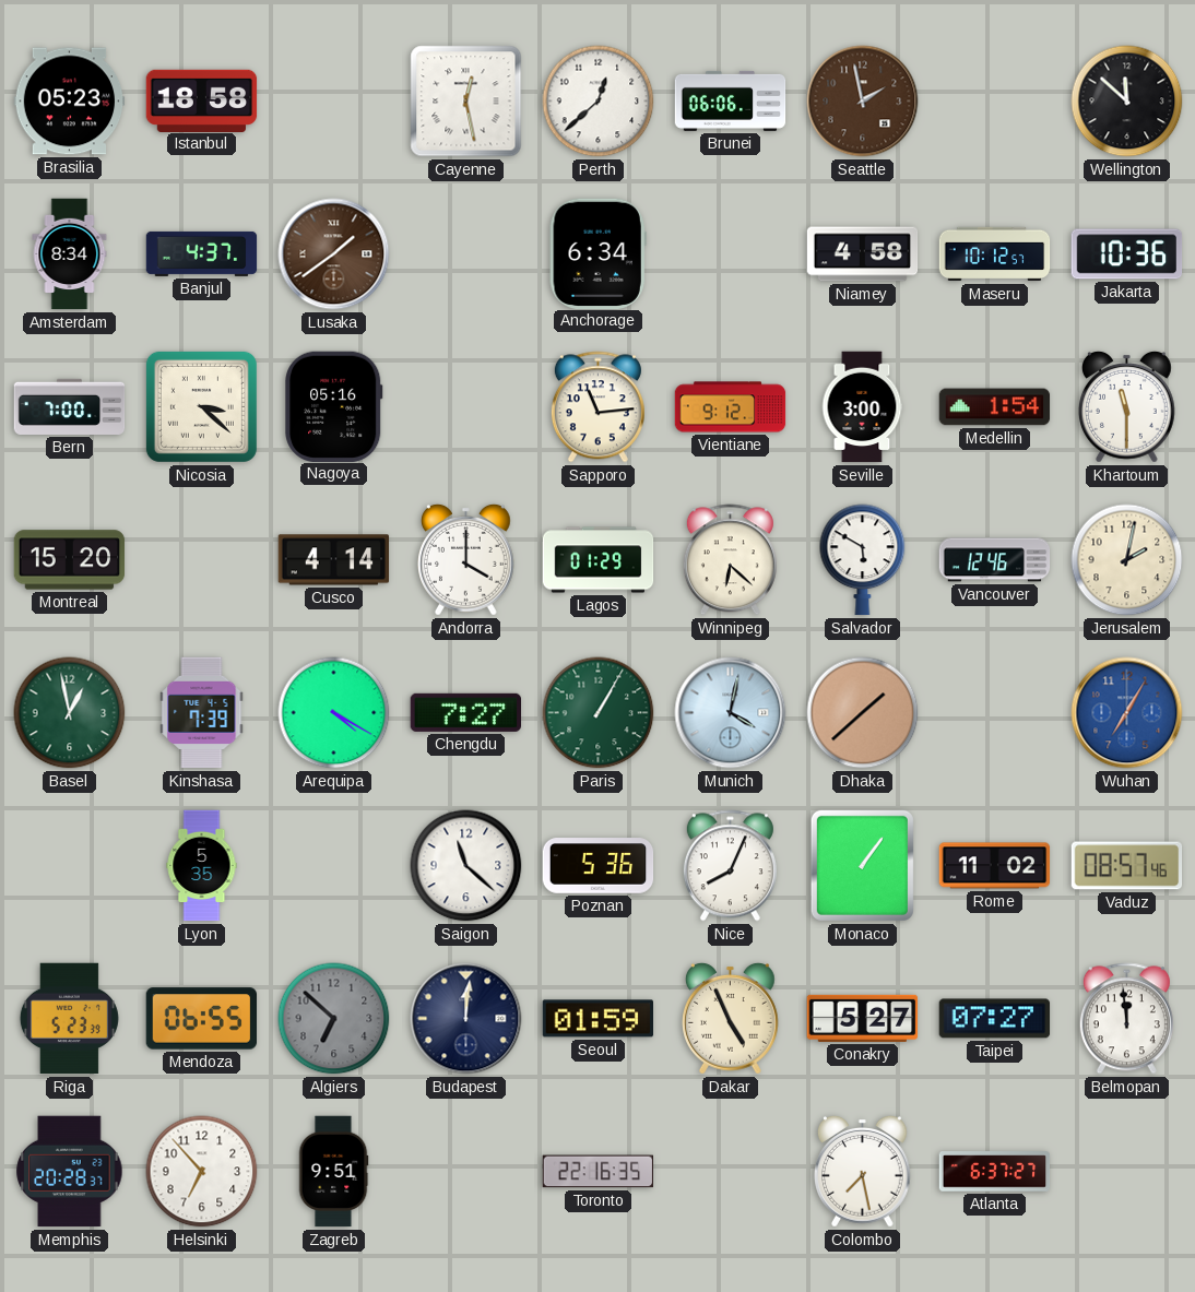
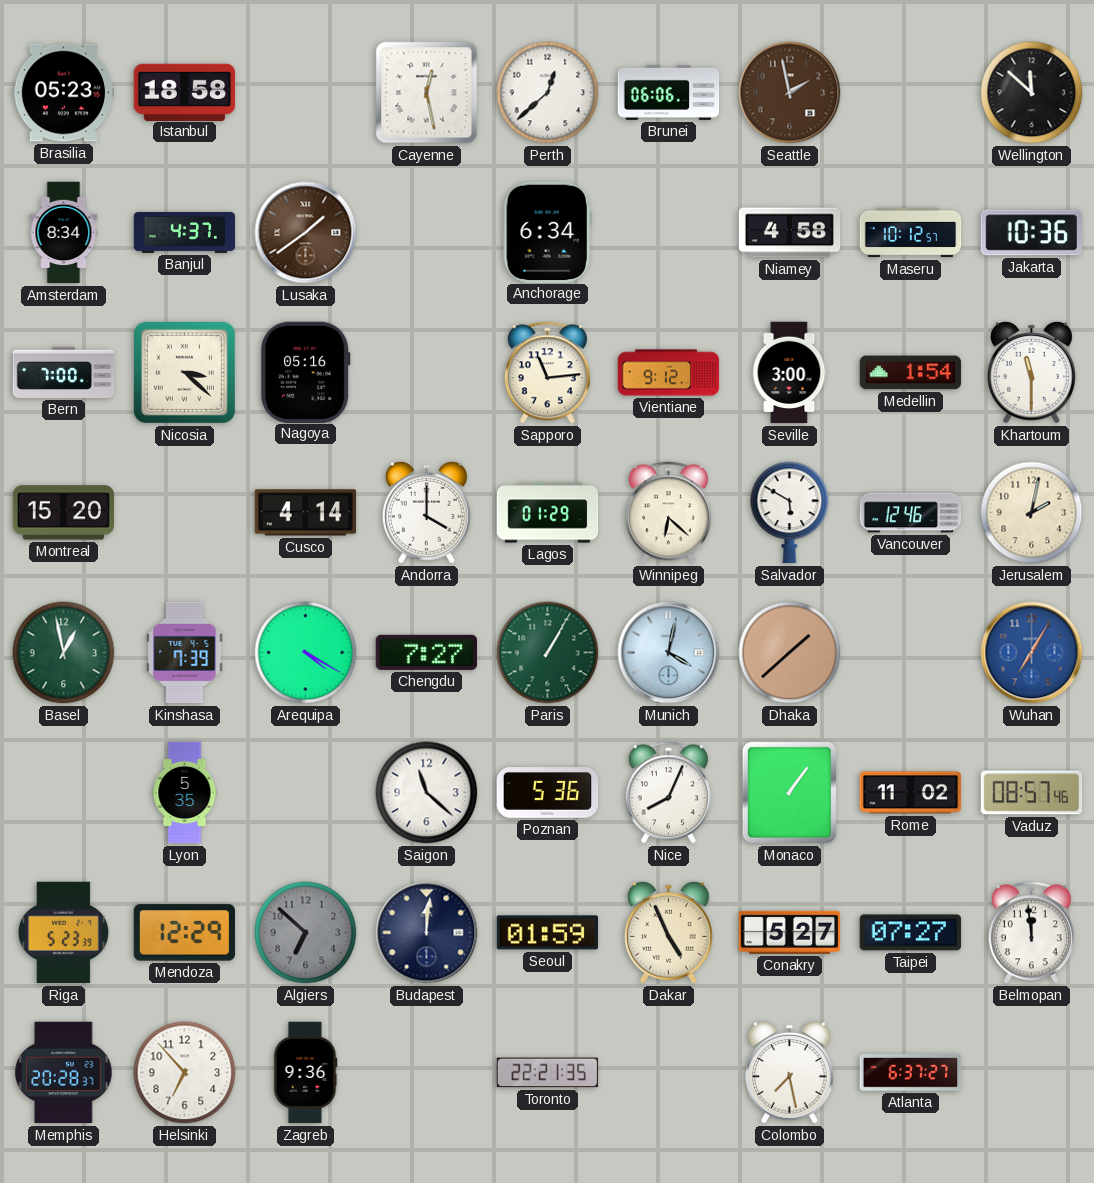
Mendoza: 06:55 -> 12:29
Zagreb: 9:51 -> 9:36
Toronto: 22:16 -> 22:21
